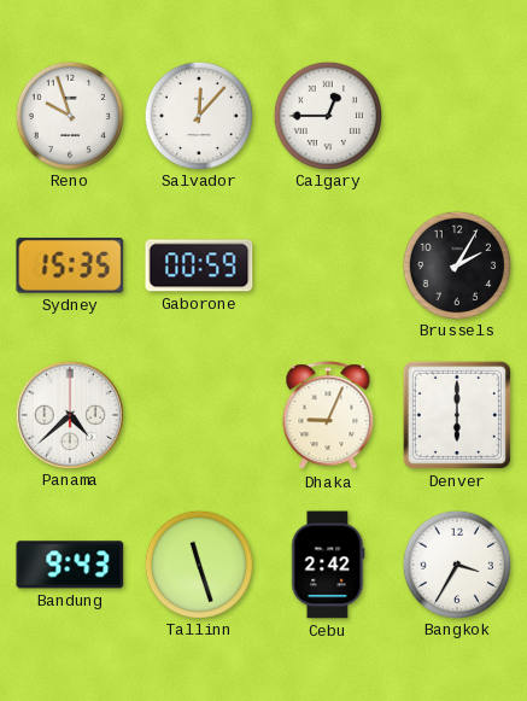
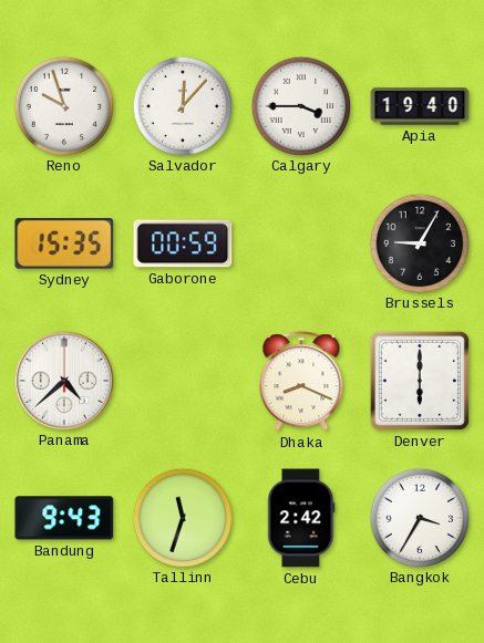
Calgary: 12:45 -> 3:45
Apia: none -> 19:40
Brussels: 2:05 -> 9:05
Dhaka: 9:04 -> 8:19
Tallinn: 11:27 -> 11:33
